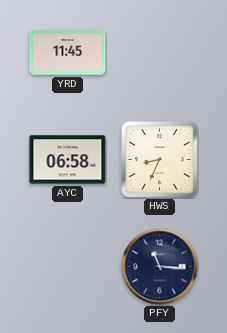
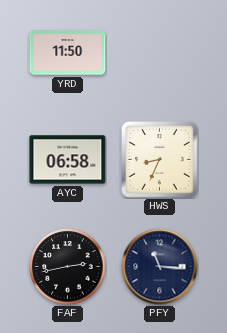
YRD: 11:45 -> 11:50
FAF: none -> 2:43
